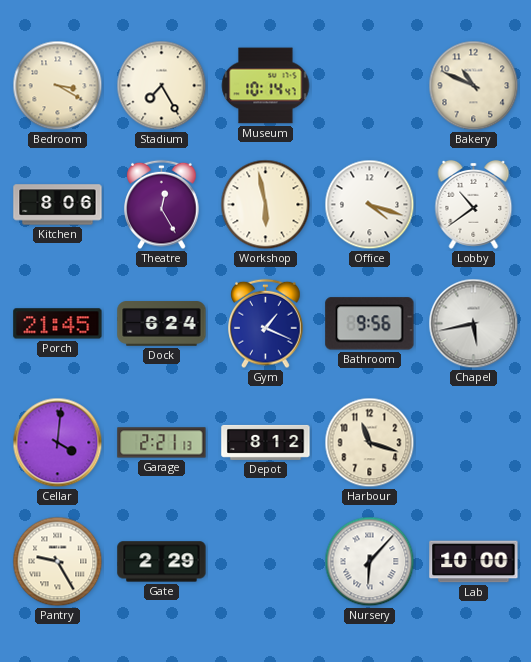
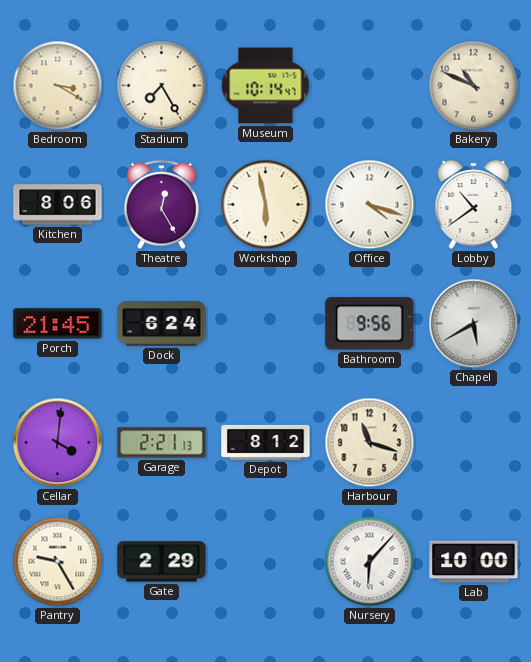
Gym: 1:19 -> none
Chapel: 5:43 -> 5:40
